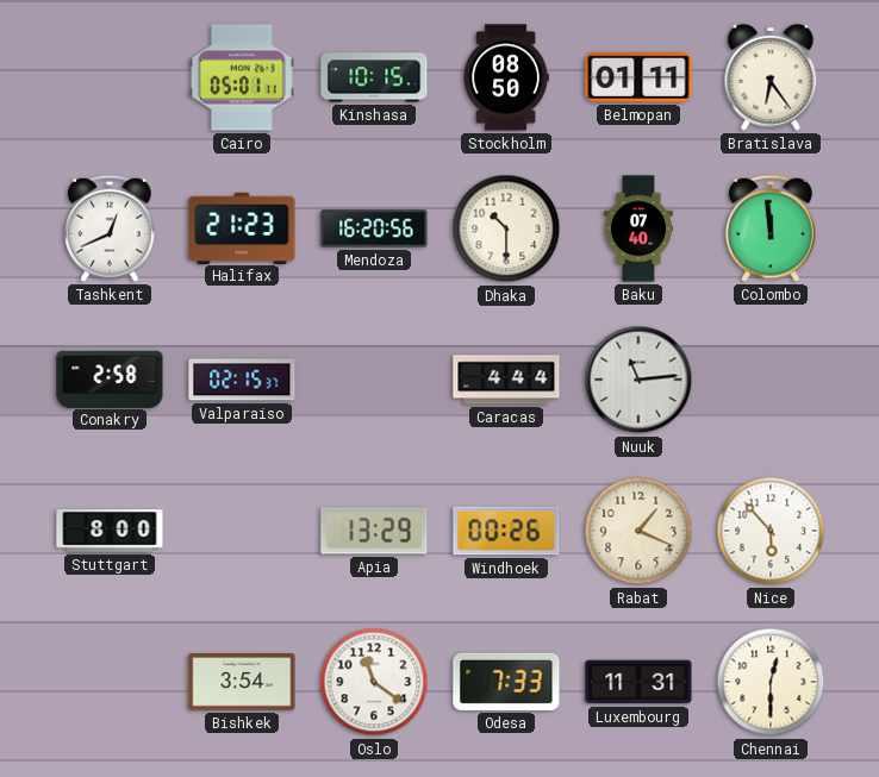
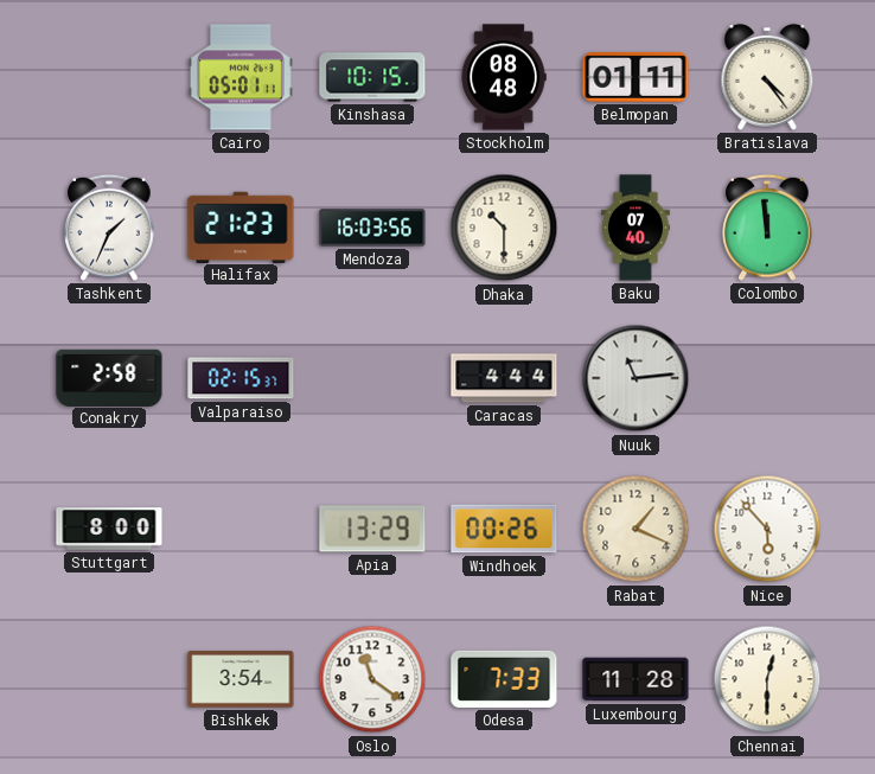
Stockholm: 08:50 -> 08:48
Bratislava: 6:24 -> 4:24
Tashkent: 12:41 -> 1:34
Mendoza: 16:20 -> 16:03
Luxembourg: 11:31 -> 11:28
